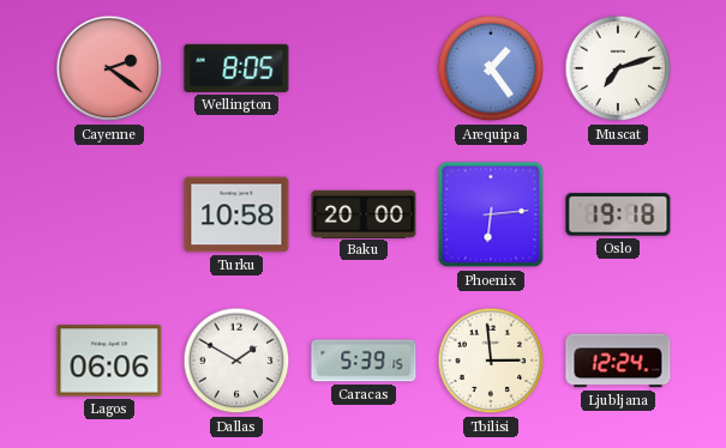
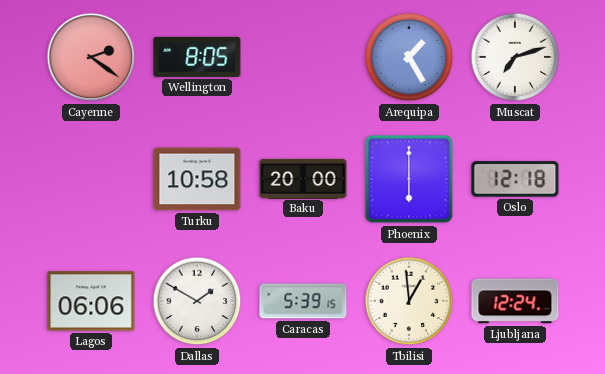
Arequipa: 1:24 -> 1:25
Phoenix: 6:14 -> 6:00
Oslo: 19:18 -> 12:18
Tbilisi: 2:59 -> 12:59
